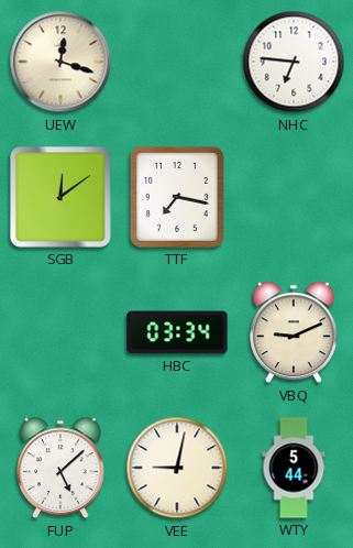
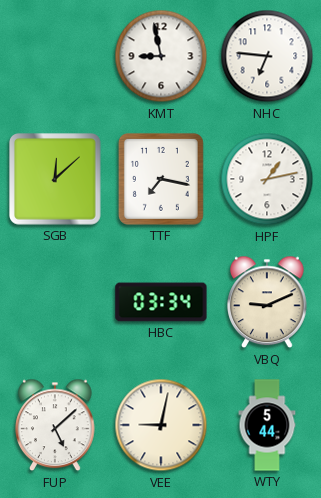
UEW: 12:18 -> none
KMT: none -> 8:58
SGB: 12:09 -> 12:08
HPF: none -> 1:13
